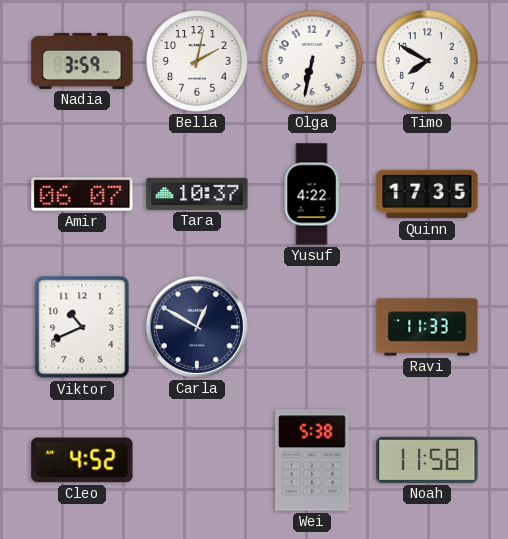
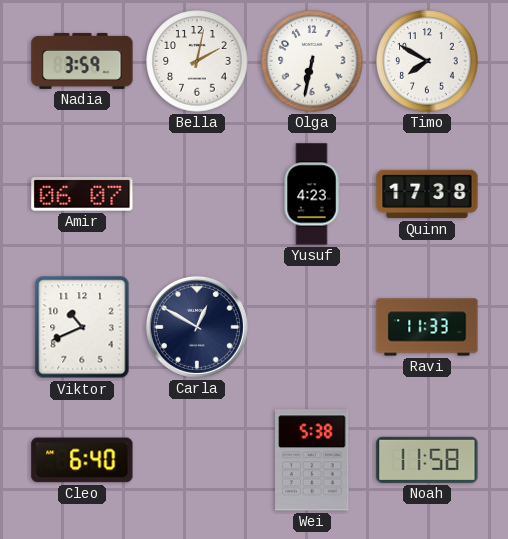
Tara: 10:37 -> none
Yusuf: 4:22 -> 4:23
Quinn: 17:35 -> 17:38
Cleo: 4:52 -> 6:40
